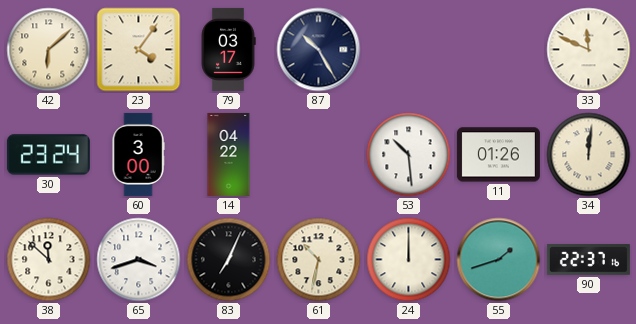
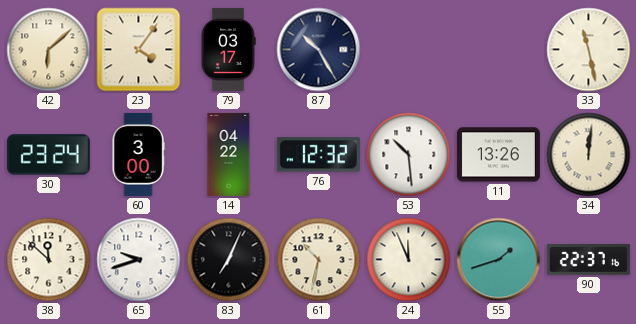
33: 11:49 -> 11:28
76: none -> 12:32
11: 01:26 -> 13:26
65: 3:42 -> 9:42
24: 12:00 -> 11:56
